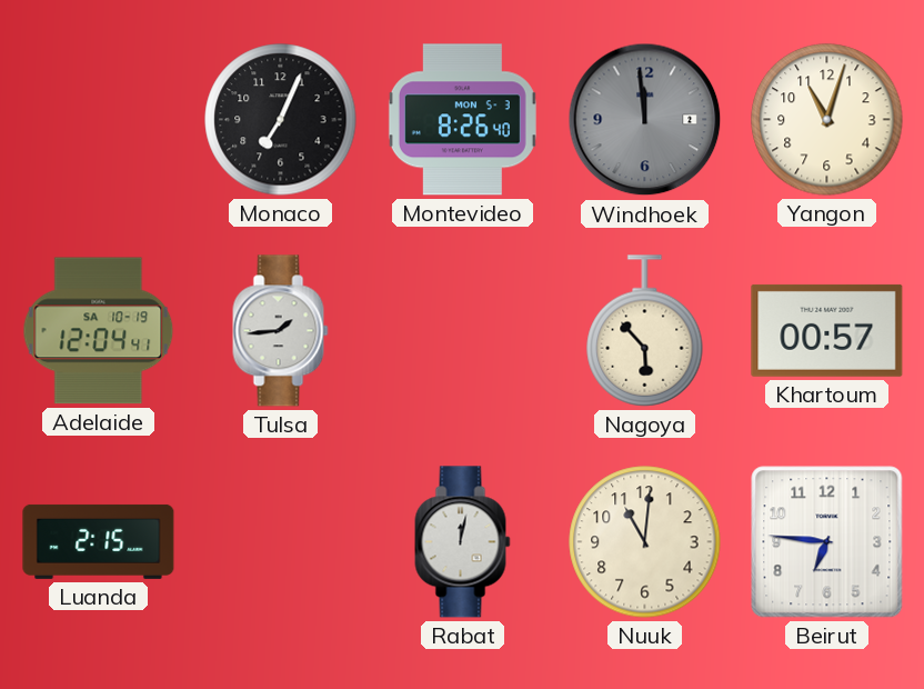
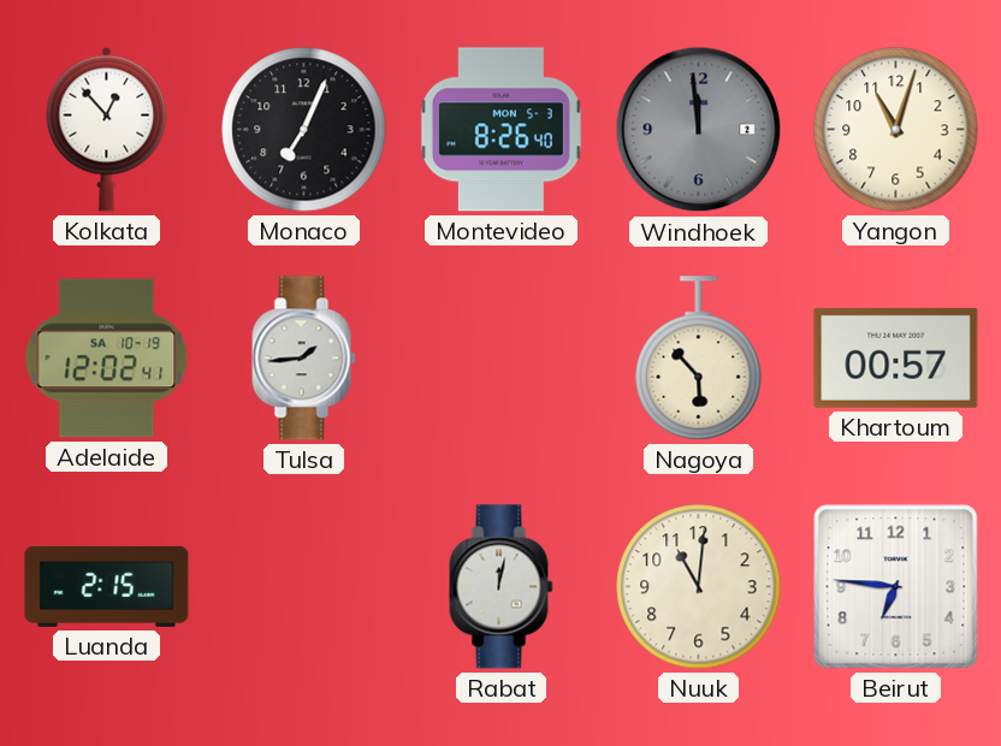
Kolkata: none -> 12:53
Adelaide: 12:04 -> 12:02
